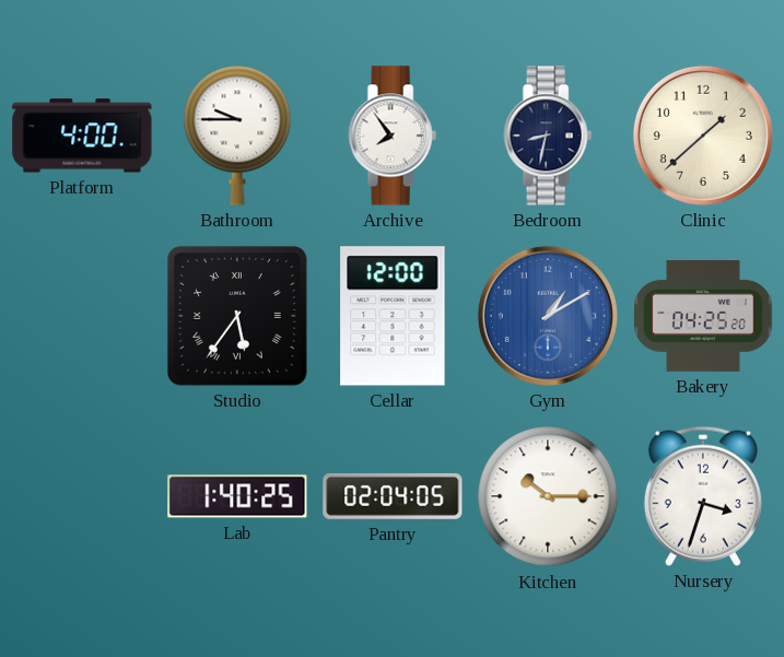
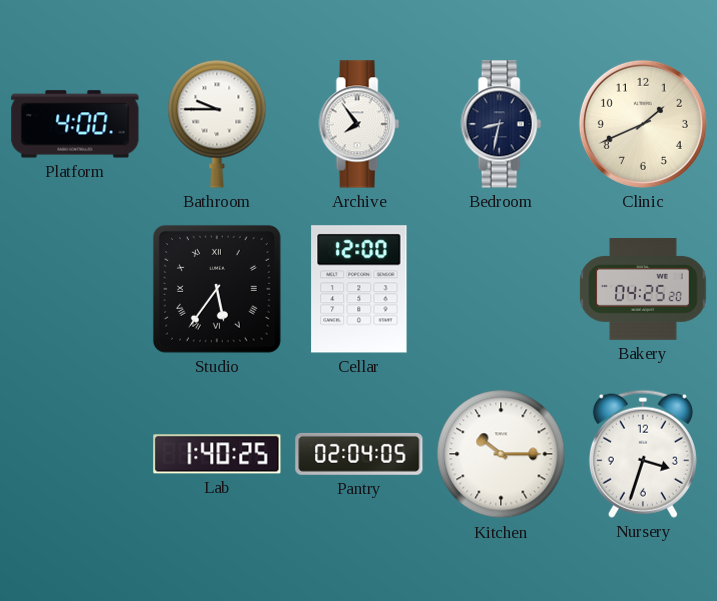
Clinic: 1:38 -> 1:41
Gym: 1:10 -> none
